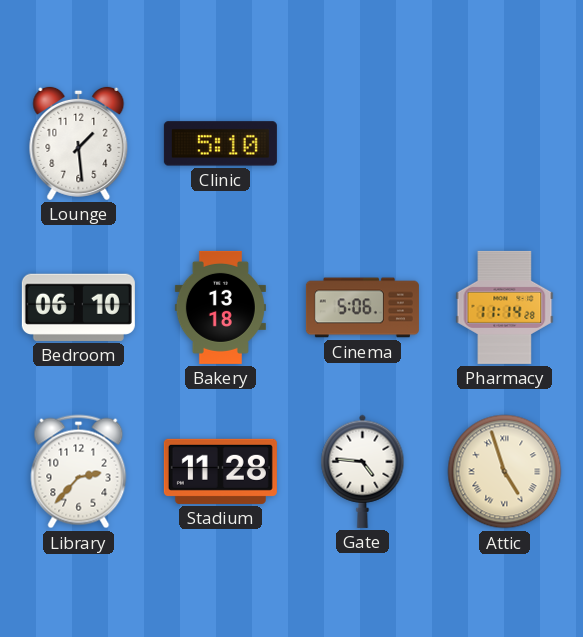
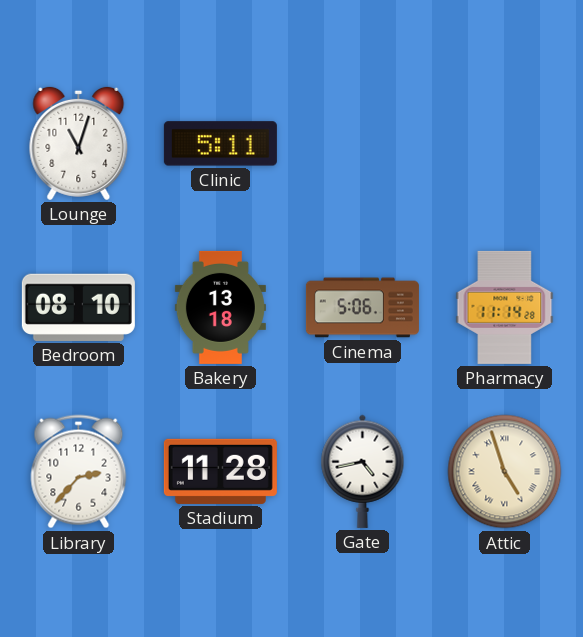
Lounge: 1:29 -> 11:03
Clinic: 5:10 -> 5:11
Bedroom: 06:10 -> 08:10
Gate: 4:46 -> 4:43
